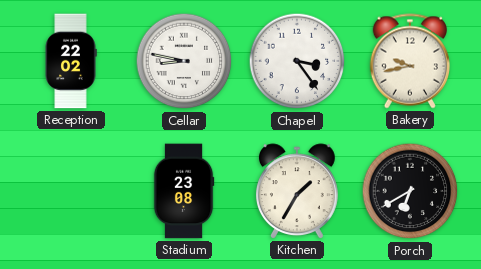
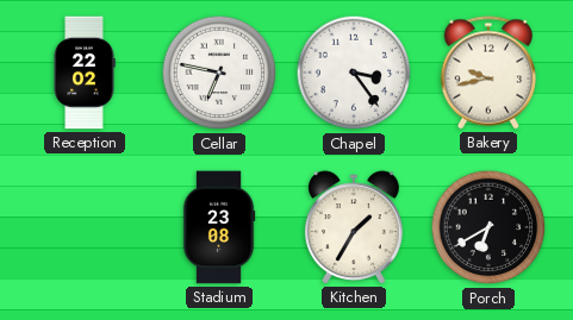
Cellar: 8:47 -> 6:47
